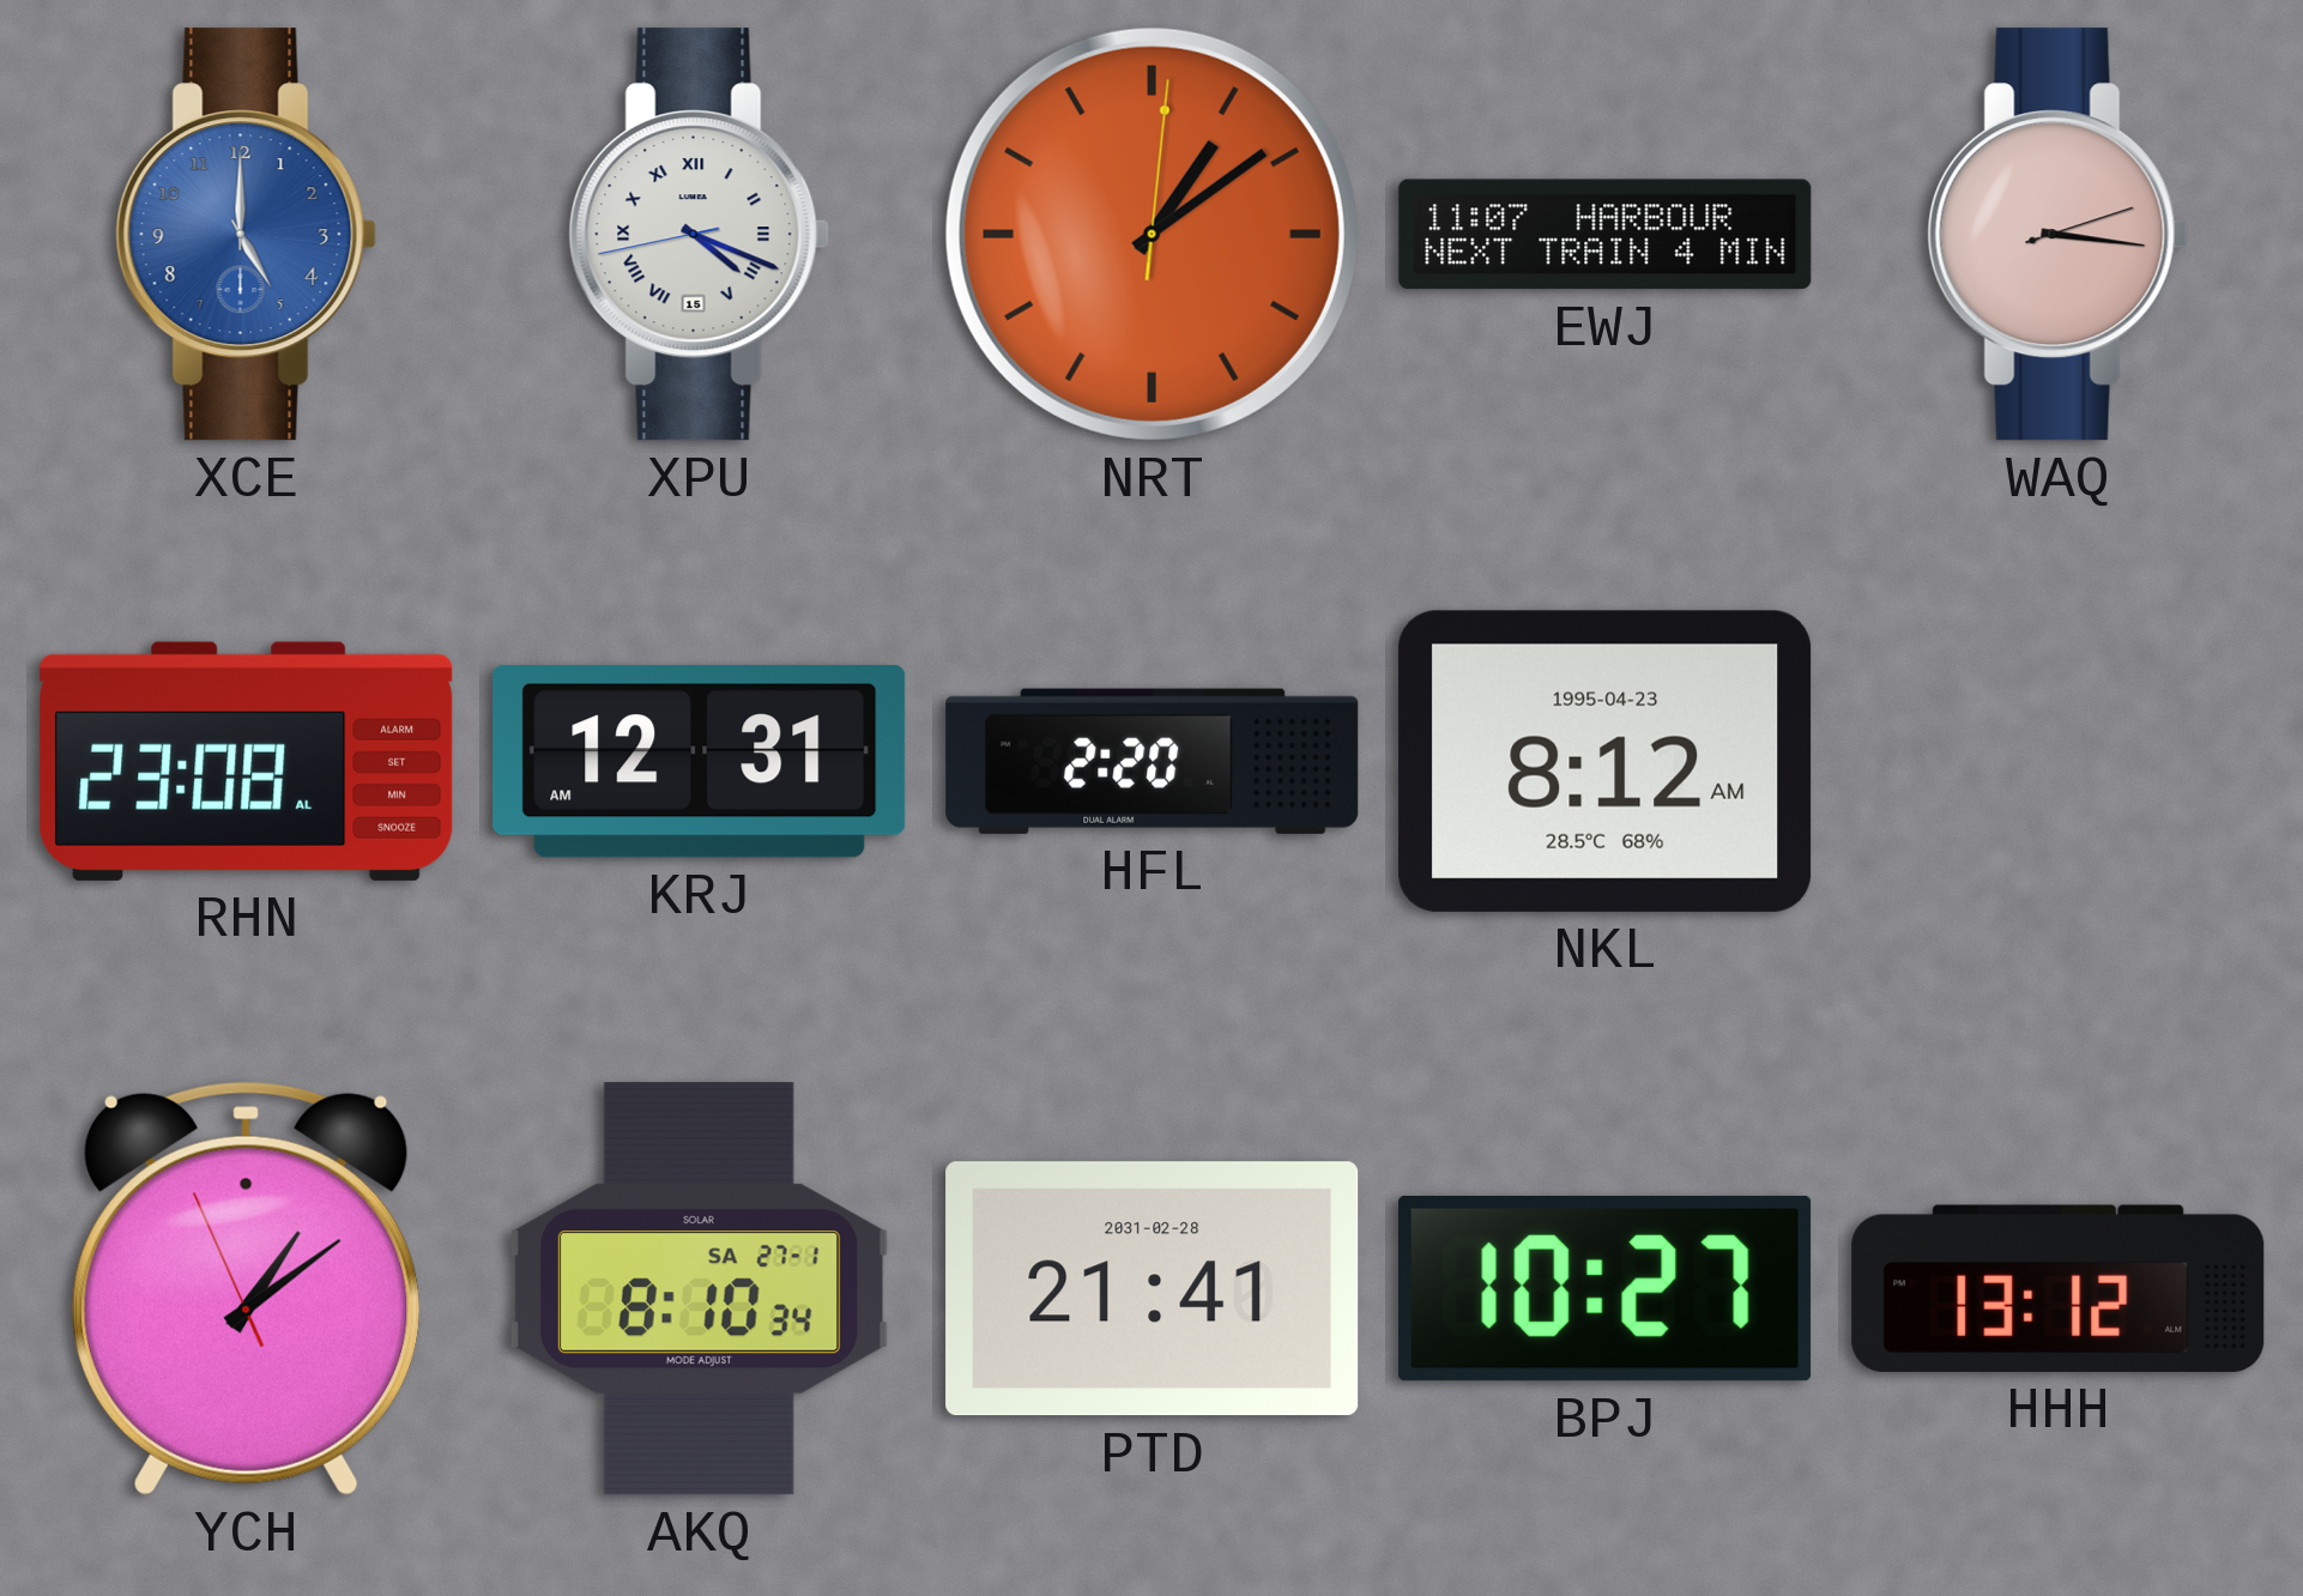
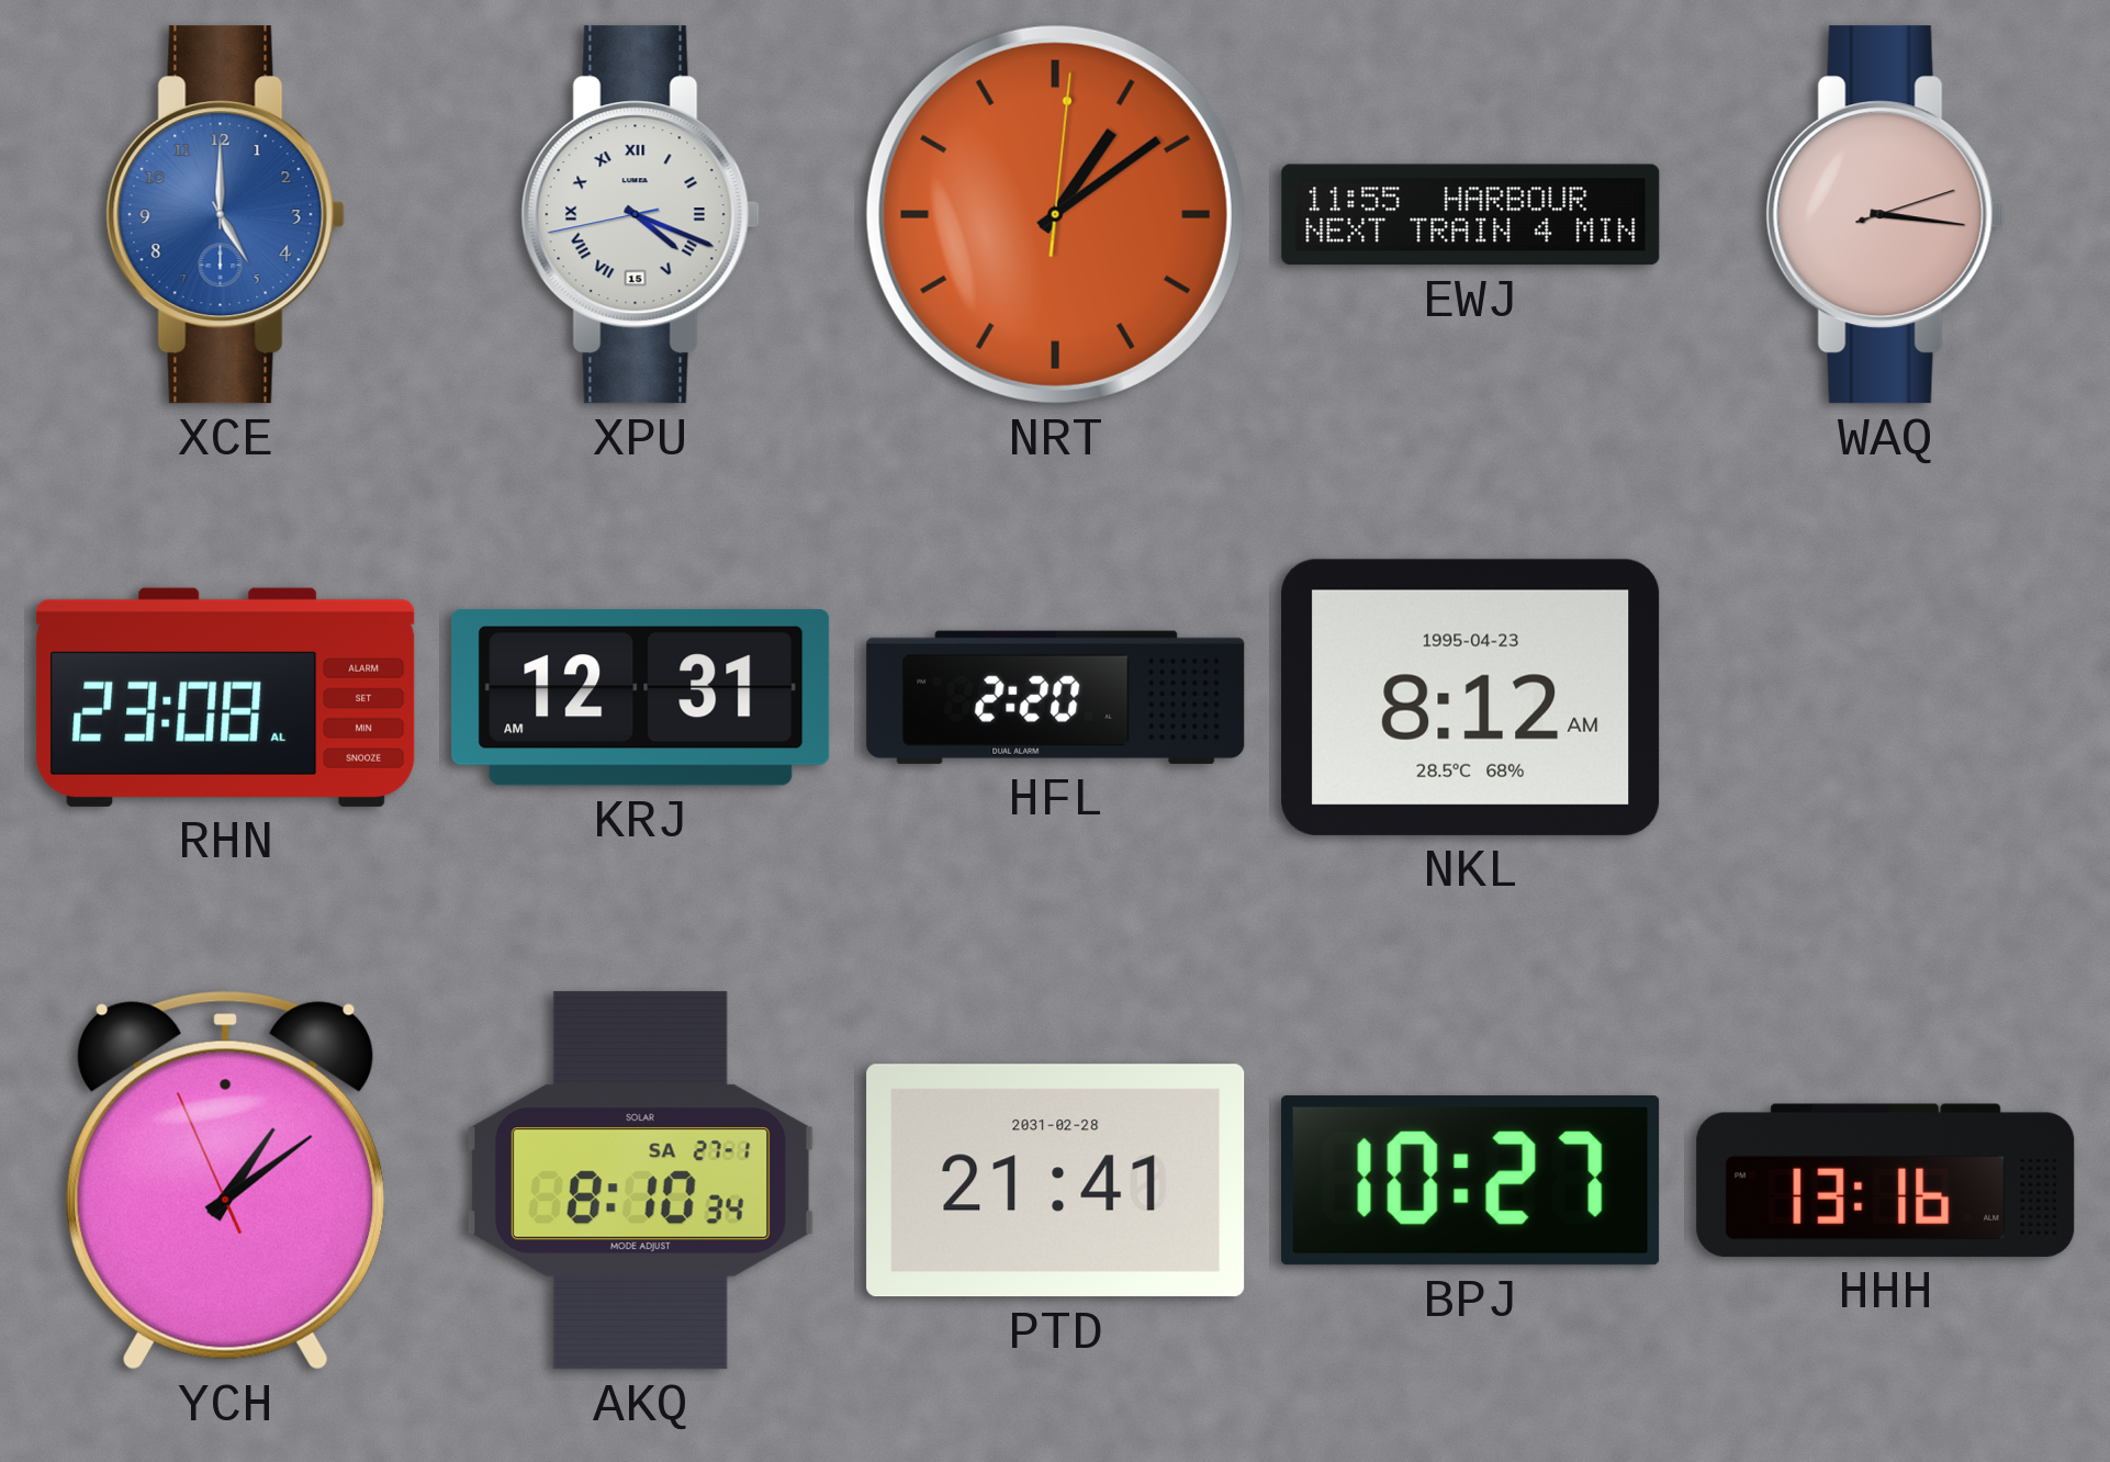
EWJ: 11:07 -> 11:55
HHH: 13:12 -> 13:16
